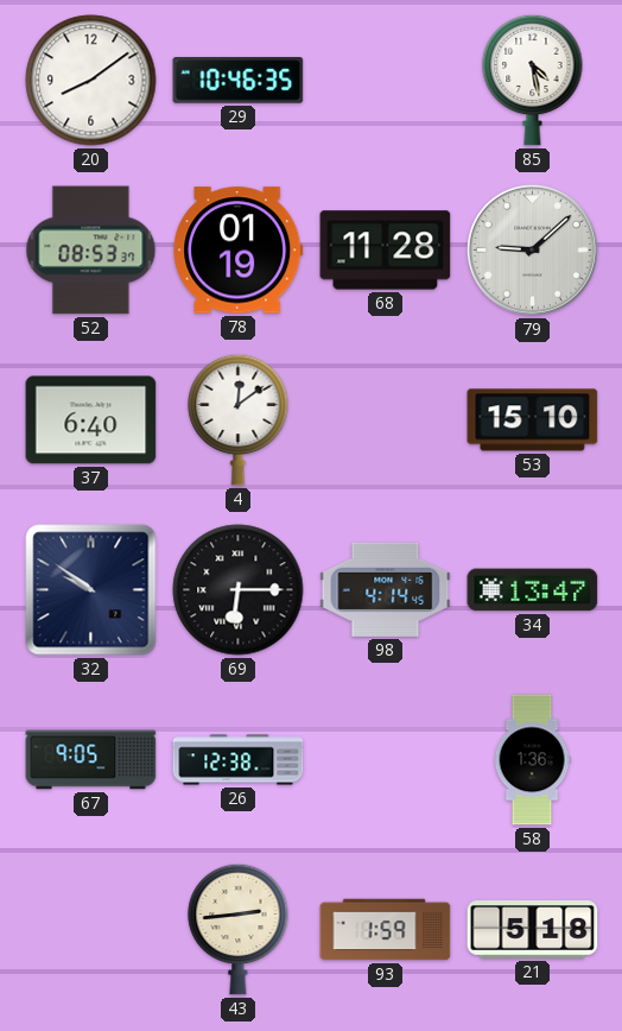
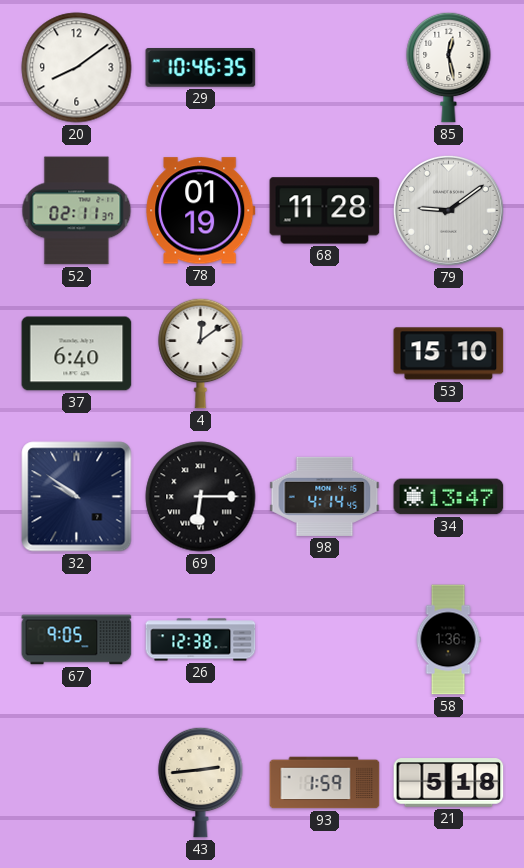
85: 4:28 -> 12:28
52: 08:53 -> 02:11
79: 9:08 -> 9:09
